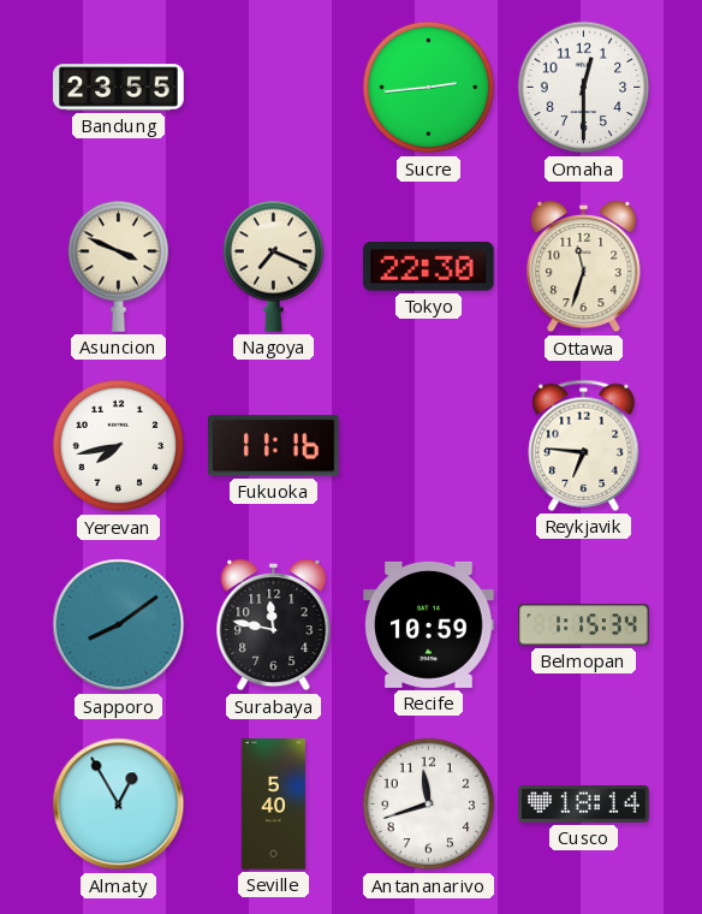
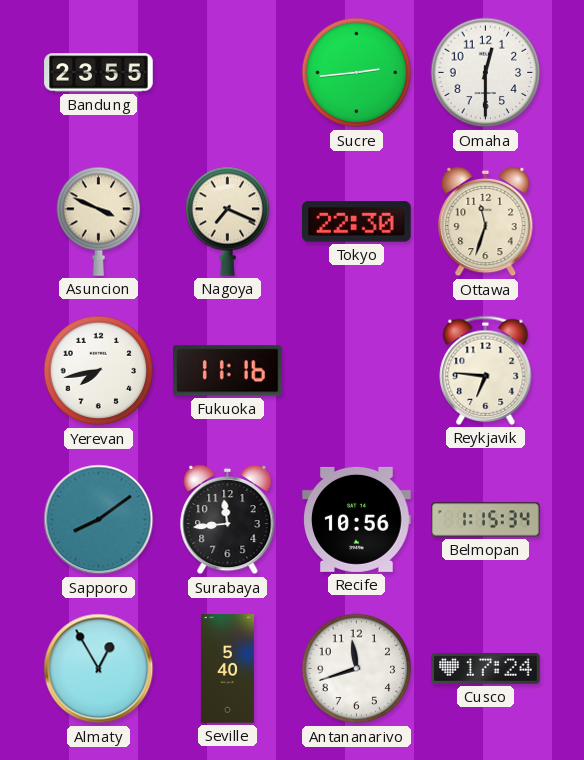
Surabaya: 11:47 -> 11:44
Recife: 10:59 -> 10:56
Cusco: 18:14 -> 17:24
